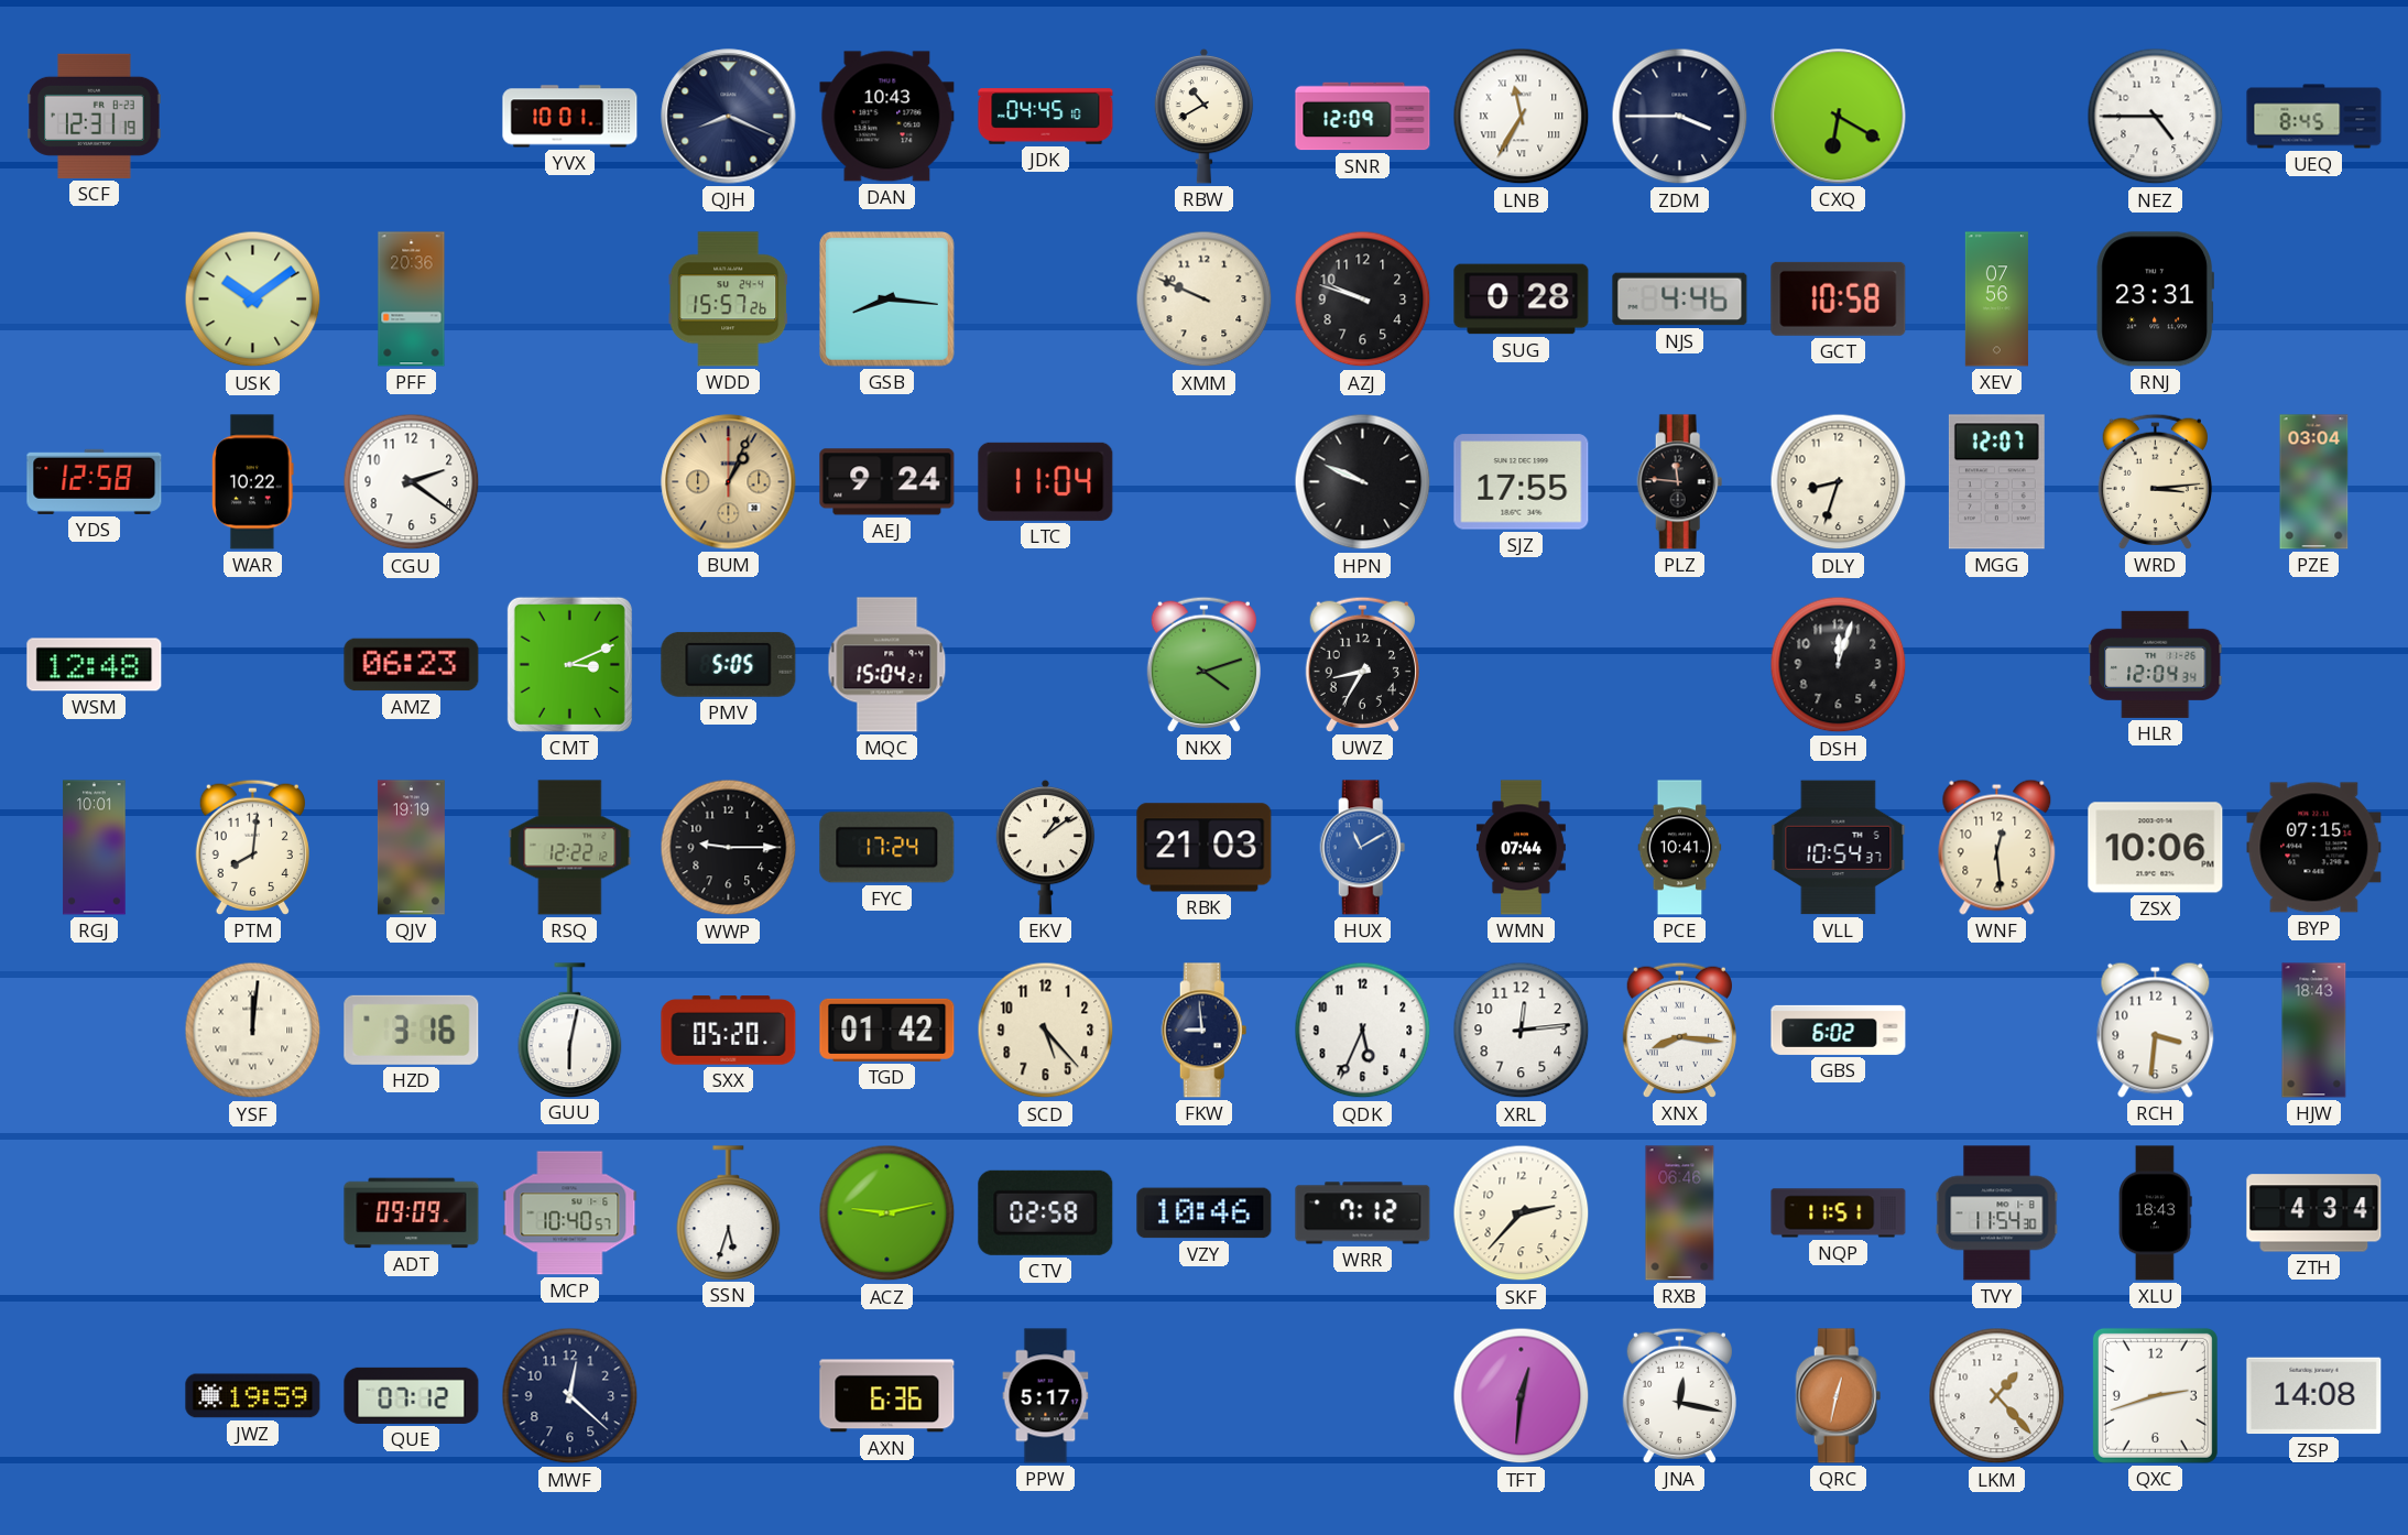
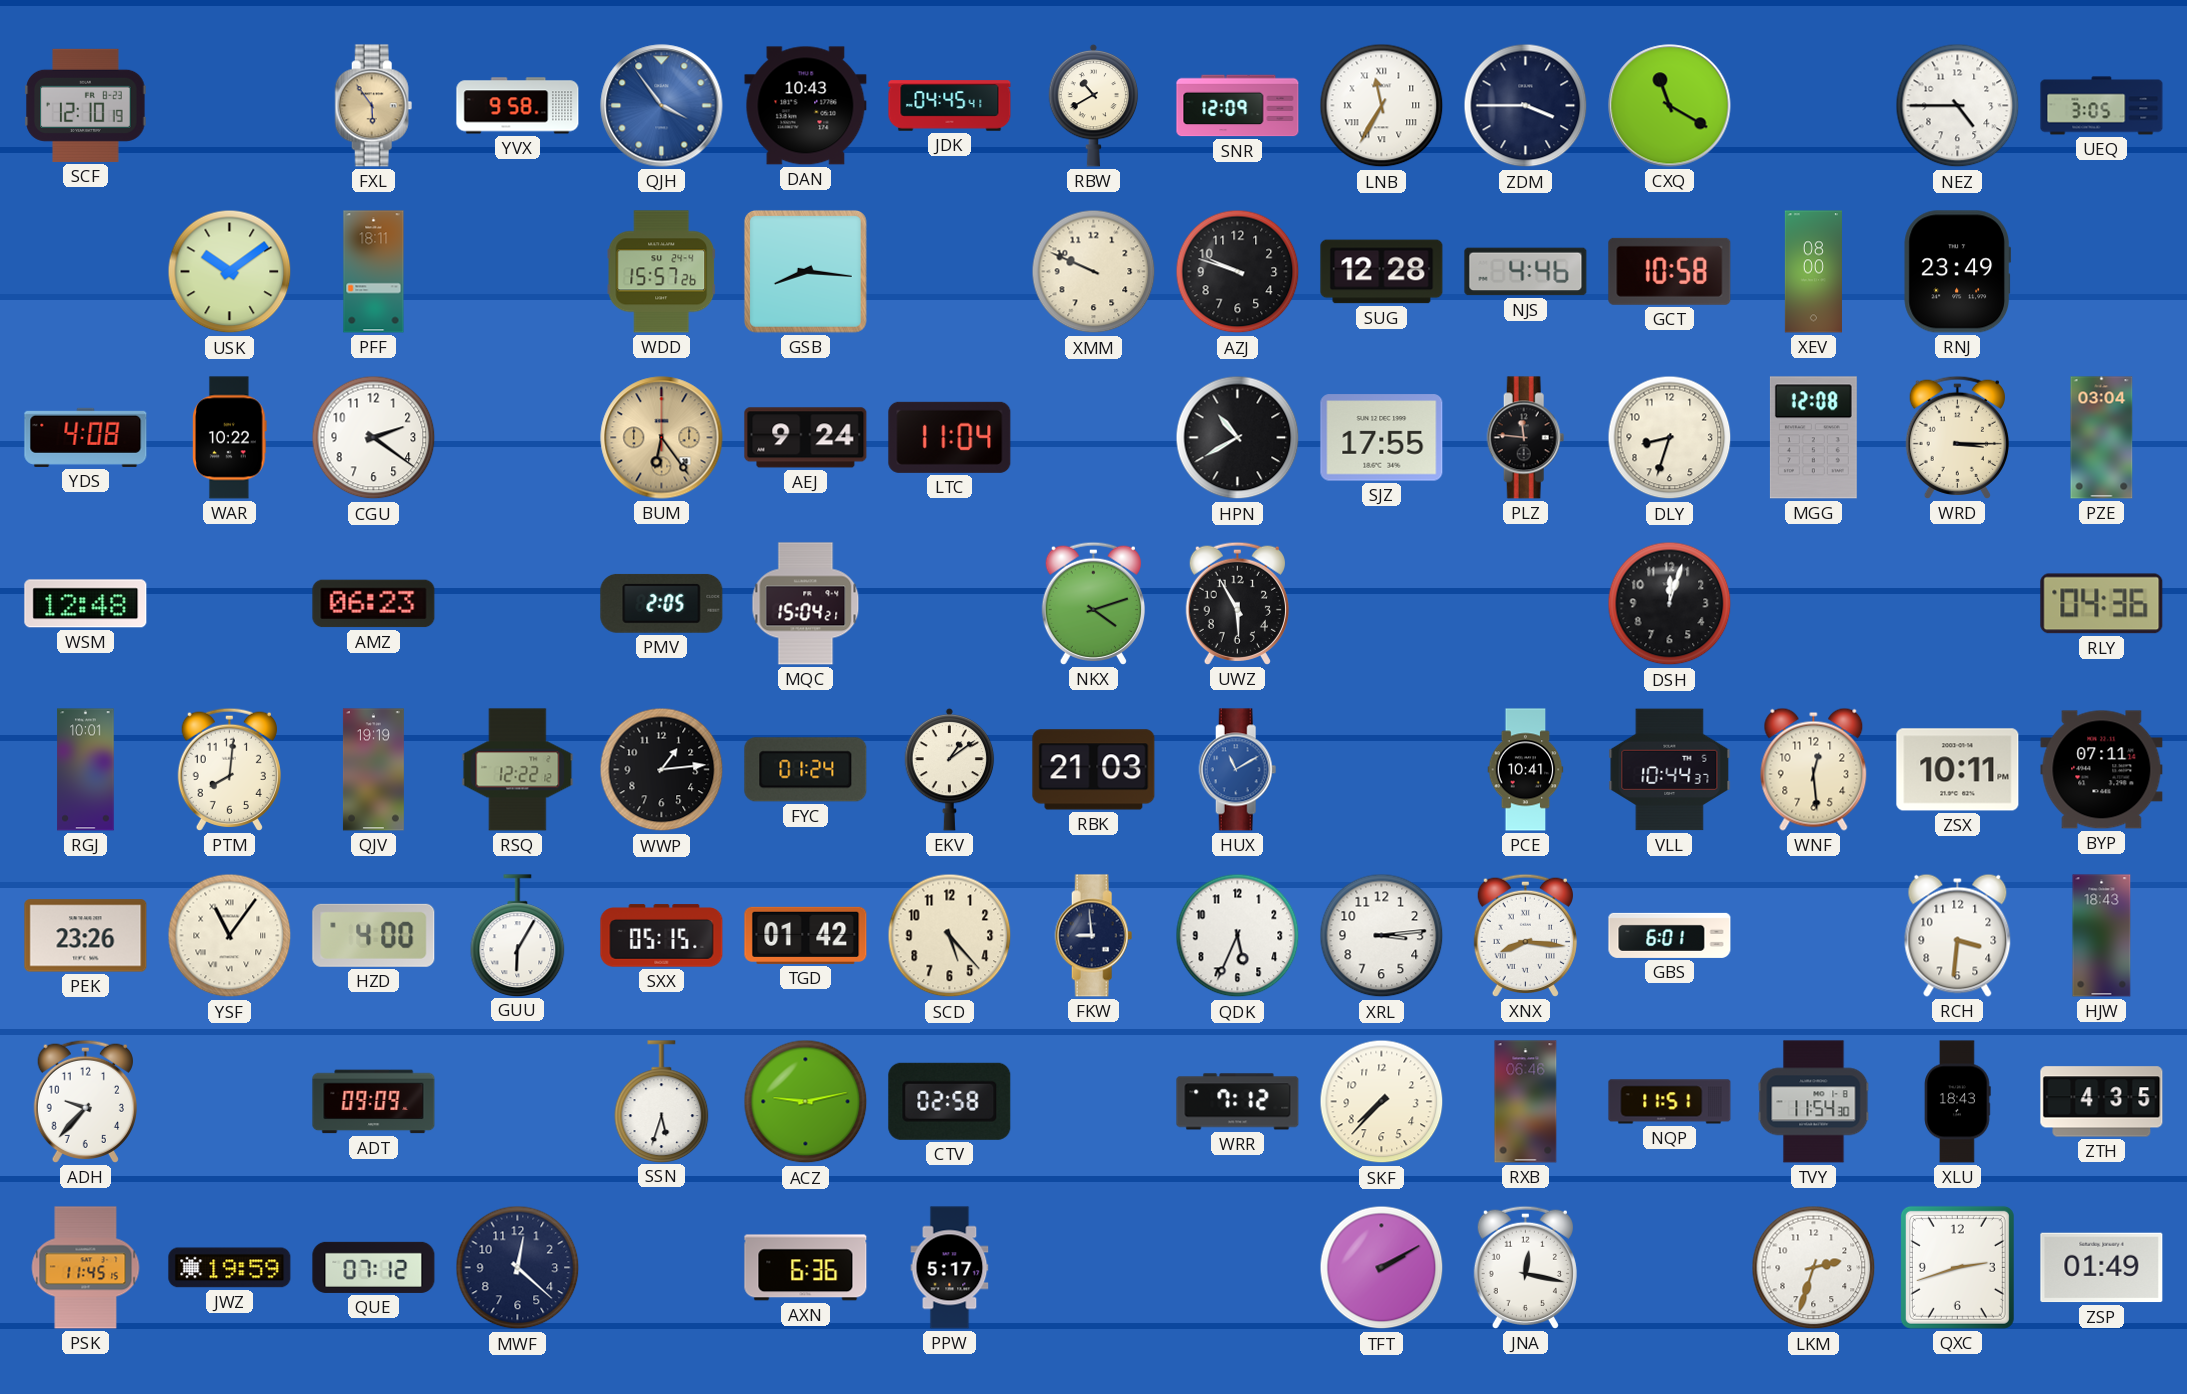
SCF: 12:31 -> 12:10
FXL: none -> 5:54
YVX: 10:01 -> 9:58
QJH: 8:19 -> 3:54
QJH dial: navy -> blue
JDK: 04:45:10 -> 04:45:41
CXQ: 6:20 -> 11:20
UEQ: 8:45 -> 3:05
PFF: 20:36 -> 18:11
SUG: 0:28 -> 12:28
XEV: 07:56 -> 08:00
RNJ: 23:31 -> 23:49
YDS: 12:58 -> 4:08
BUM: 1:04 -> 6:24
HPN: 9:49 -> 10:40
MGG: 12:07 -> 12:08
WRD: 3:14 -> 3:15
CMT: 3:11 -> none
PMV: 5:05 -> 2:05
UWZ: 8:35 -> 5:55
HLR: 12:04 -> none
RLY: none -> 04:36
WWP: 9:15 -> 1:14
FYC: 17:24 -> 01:24
WMN: 07:44 -> none
VLL: 10:54 -> 10:44
ZSX: 10:06 -> 10:11
BYP: 07:15 -> 07:11
PEK: none -> 23:26
YSF: 12:01 -> 11:06
HZD: 3:16 -> 4:00
GUU: 6:02 -> 6:05
SXX: 05:20 -> 05:15
XRL: 12:14 -> 3:14
GBS: 6:02 -> 6:01
ADH: none -> 9:37
MCP: 10:40 -> none
VZY: 10:46 -> none
SKF: 2:37 -> 7:37
ZTH: 4:34 -> 4:35
PSK: none -> 11:45
TFT: 12:31 -> 2:10
QRC: 12:32 -> none
LKM: 1:23 -> 2:33
ZSP: 14:08 -> 01:49
